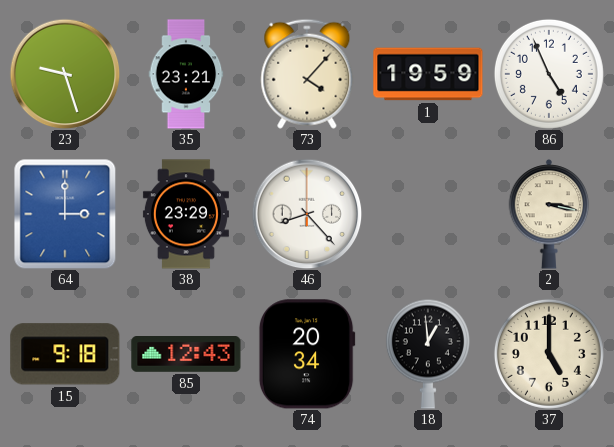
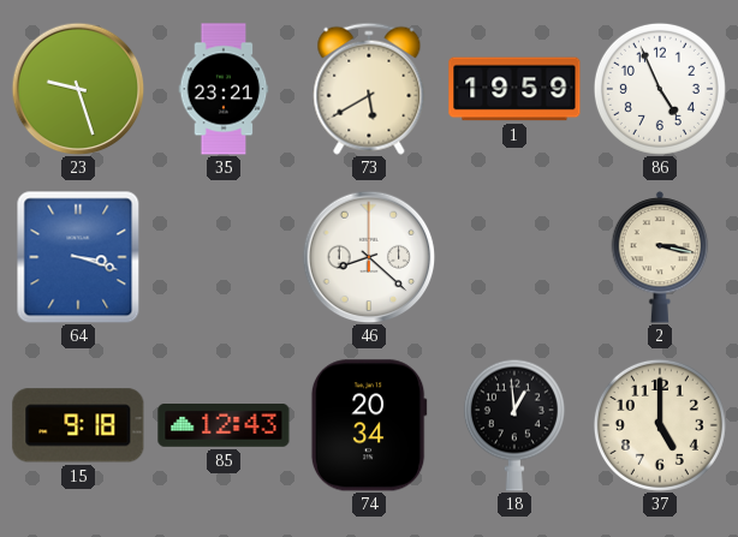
73: 4:07 -> 5:40
64: 3:00 -> 3:18
38: 23:29 -> none
46: 8:23 -> 8:22
